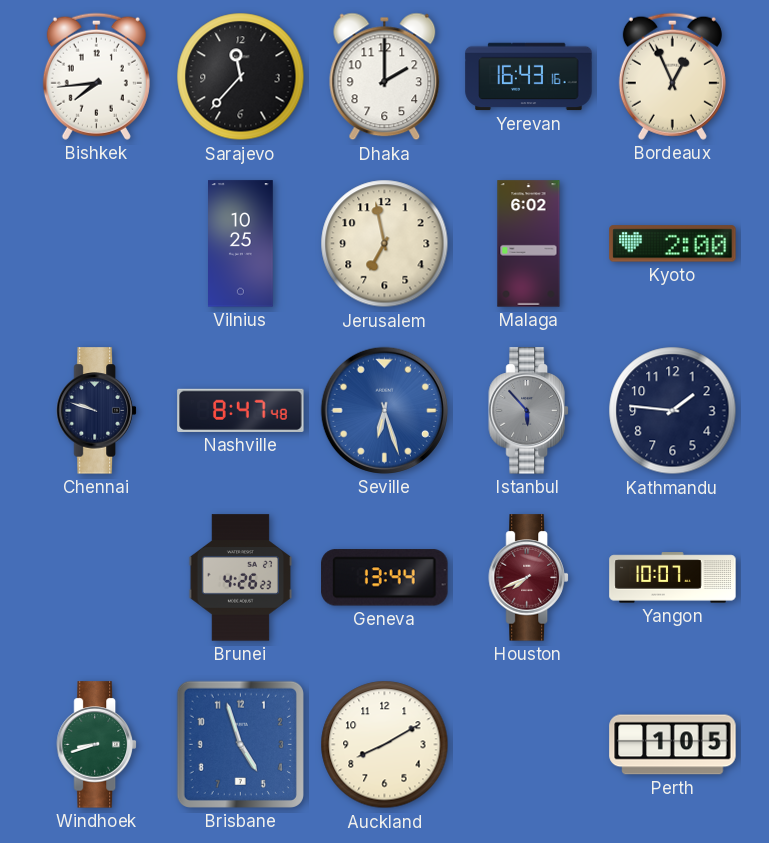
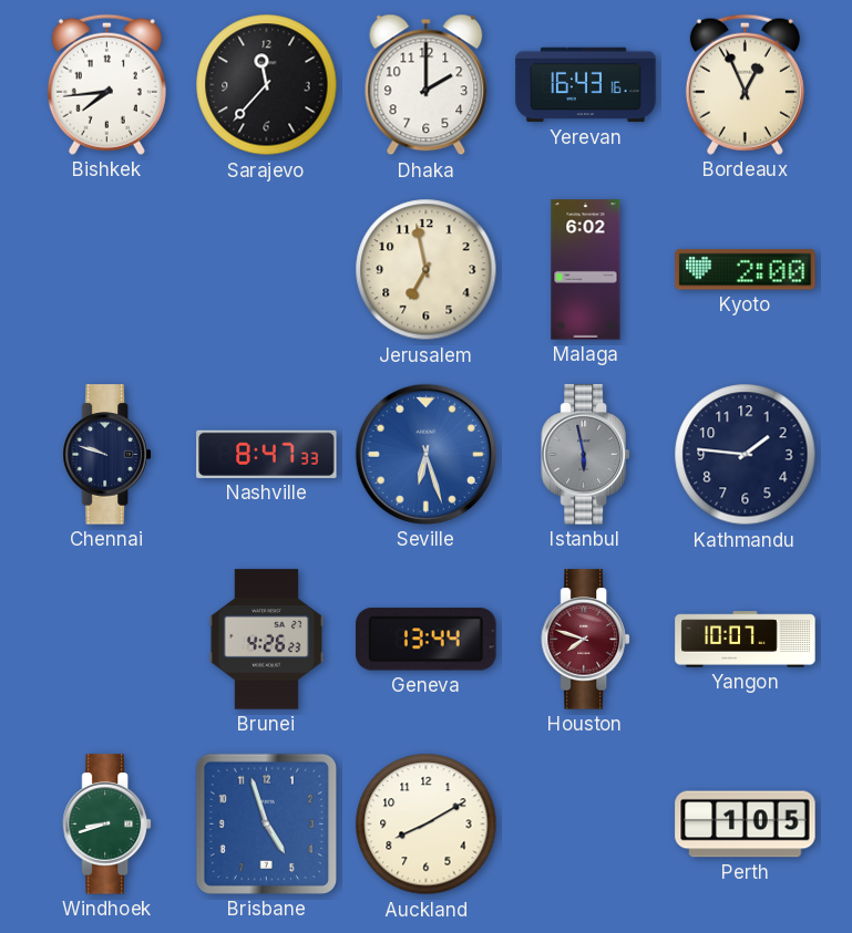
Vilnius: 10:25 -> none
Nashville: 8:47:48 -> 8:47:33
Istanbul: 5:53 -> 5:58
Houston: 7:41 -> 7:48
